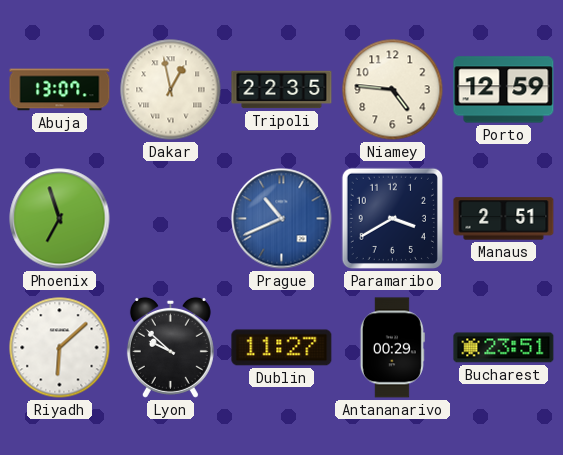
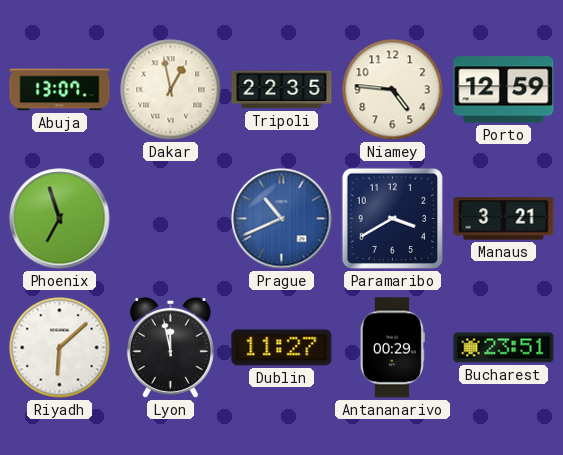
Manaus: 2:51 -> 3:21
Lyon: 9:52 -> 11:58
